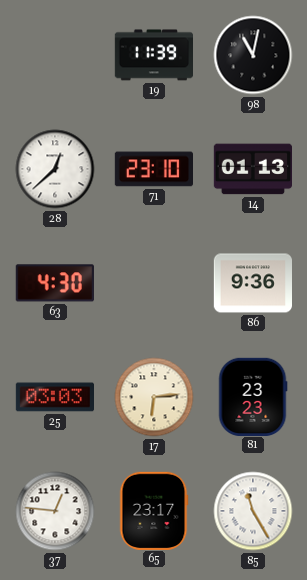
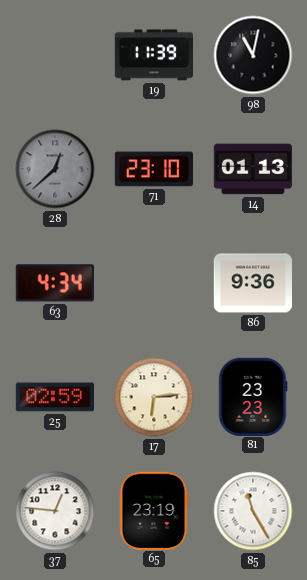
28 dial: white -> grey
63: 4:30 -> 4:34
25: 03:03 -> 02:59
65: 23:17 -> 23:19
